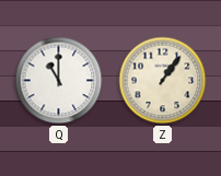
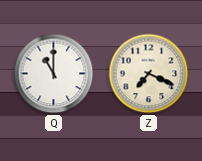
Z: 1:06 -> 7:19
